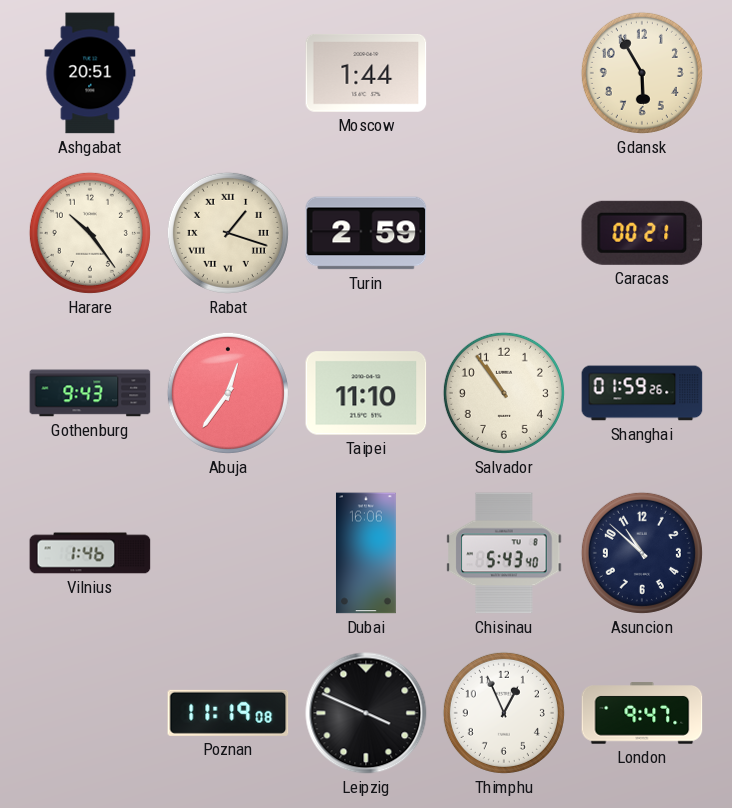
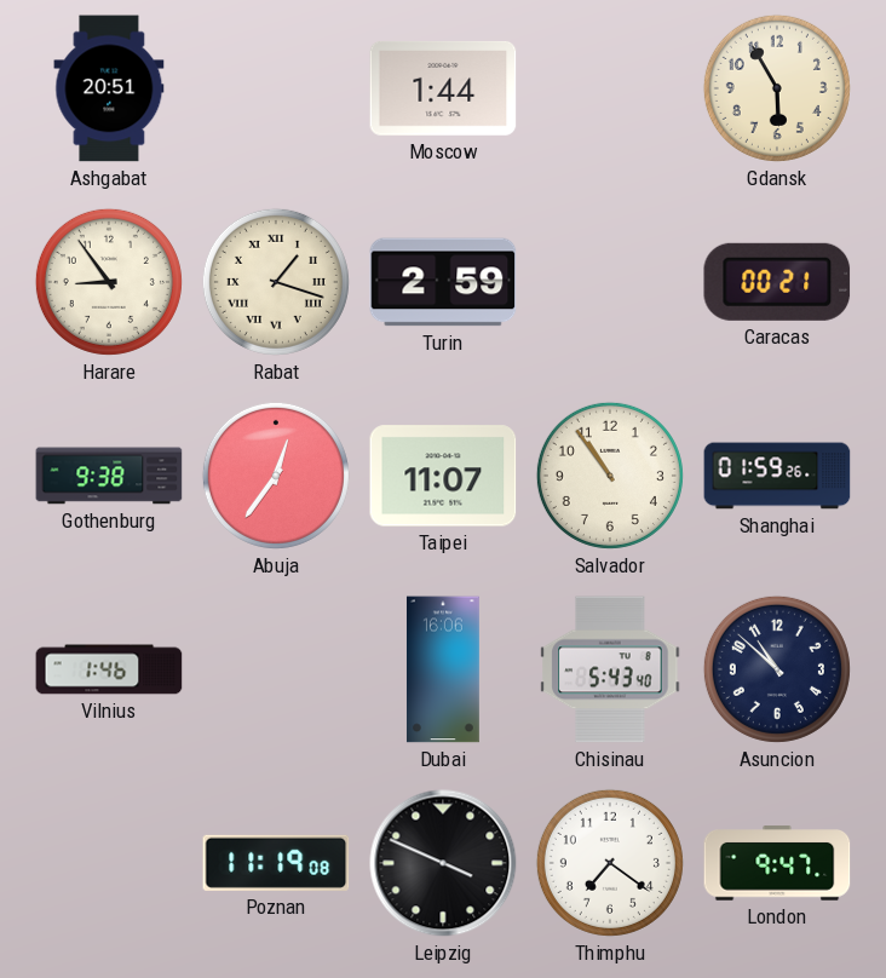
Harare: 10:24 -> 8:54
Gothenburg: 9:43 -> 9:38
Taipei: 11:10 -> 11:07
Thimphu: 12:56 -> 7:21
